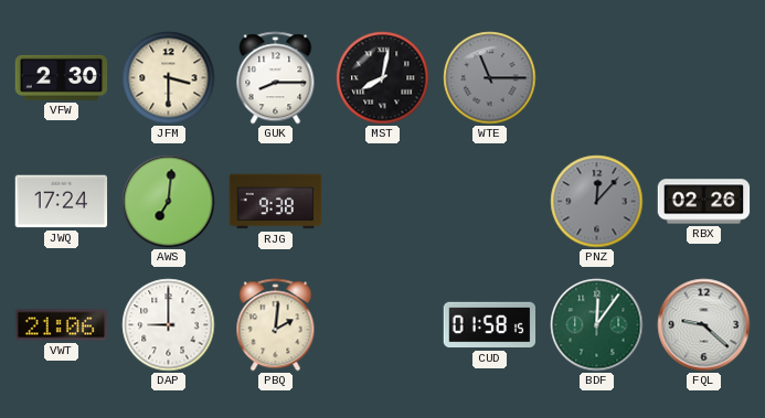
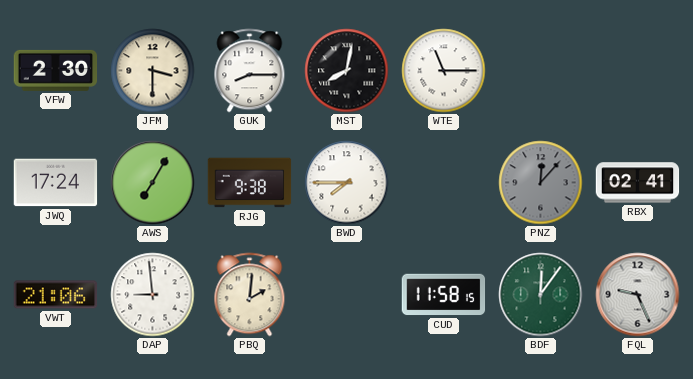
WTE dial: grey -> white
AWS: 7:01 -> 7:05
BWD: none -> 7:45
RBX: 02:26 -> 02:41
DAP: 9:00 -> 8:59
CUD: 01:58 -> 11:58
FQL: 9:22 -> 9:26
